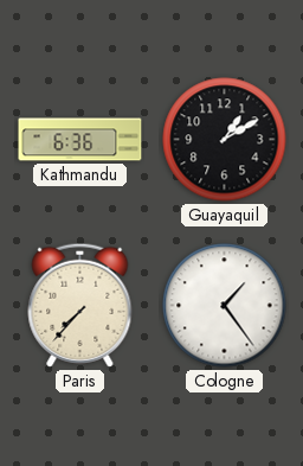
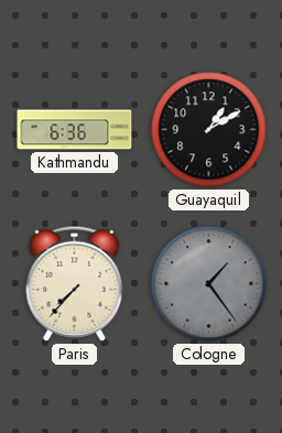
Cologne dial: white -> grey
